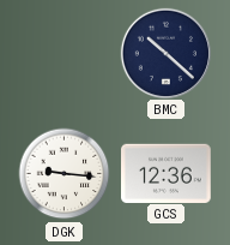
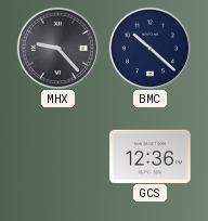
MHX: none -> 9:23
DGK: 9:16 -> none
